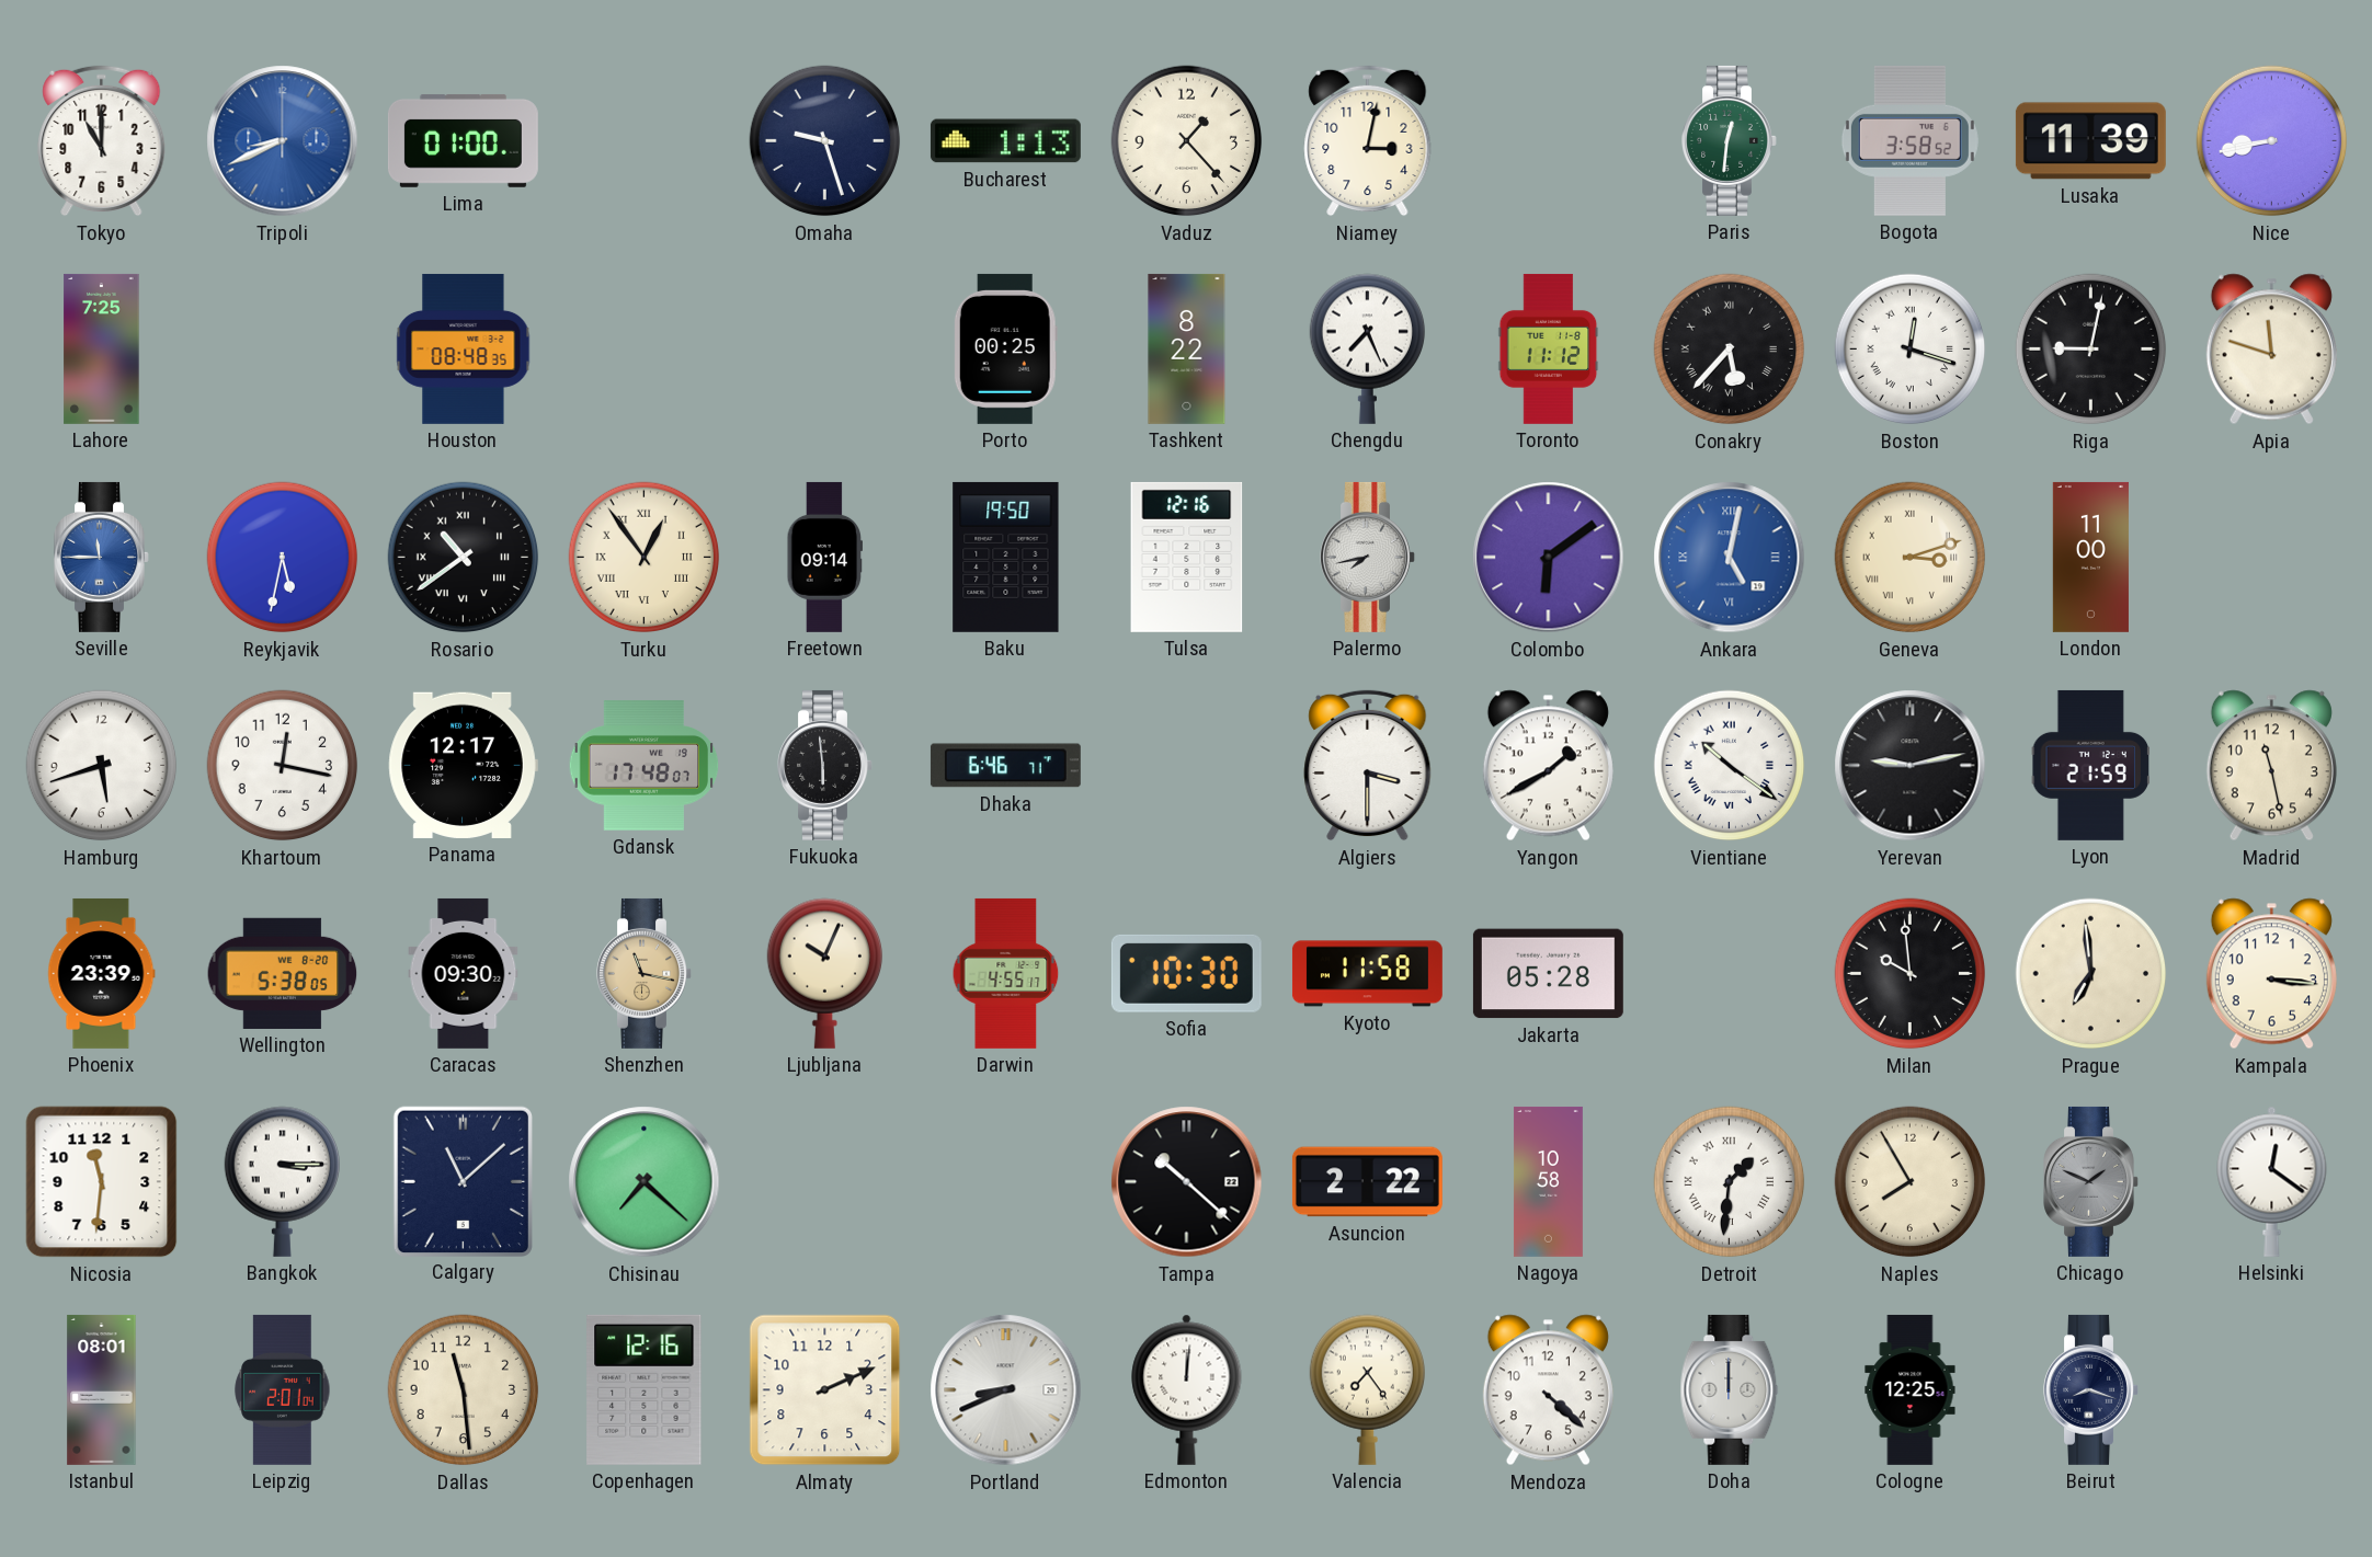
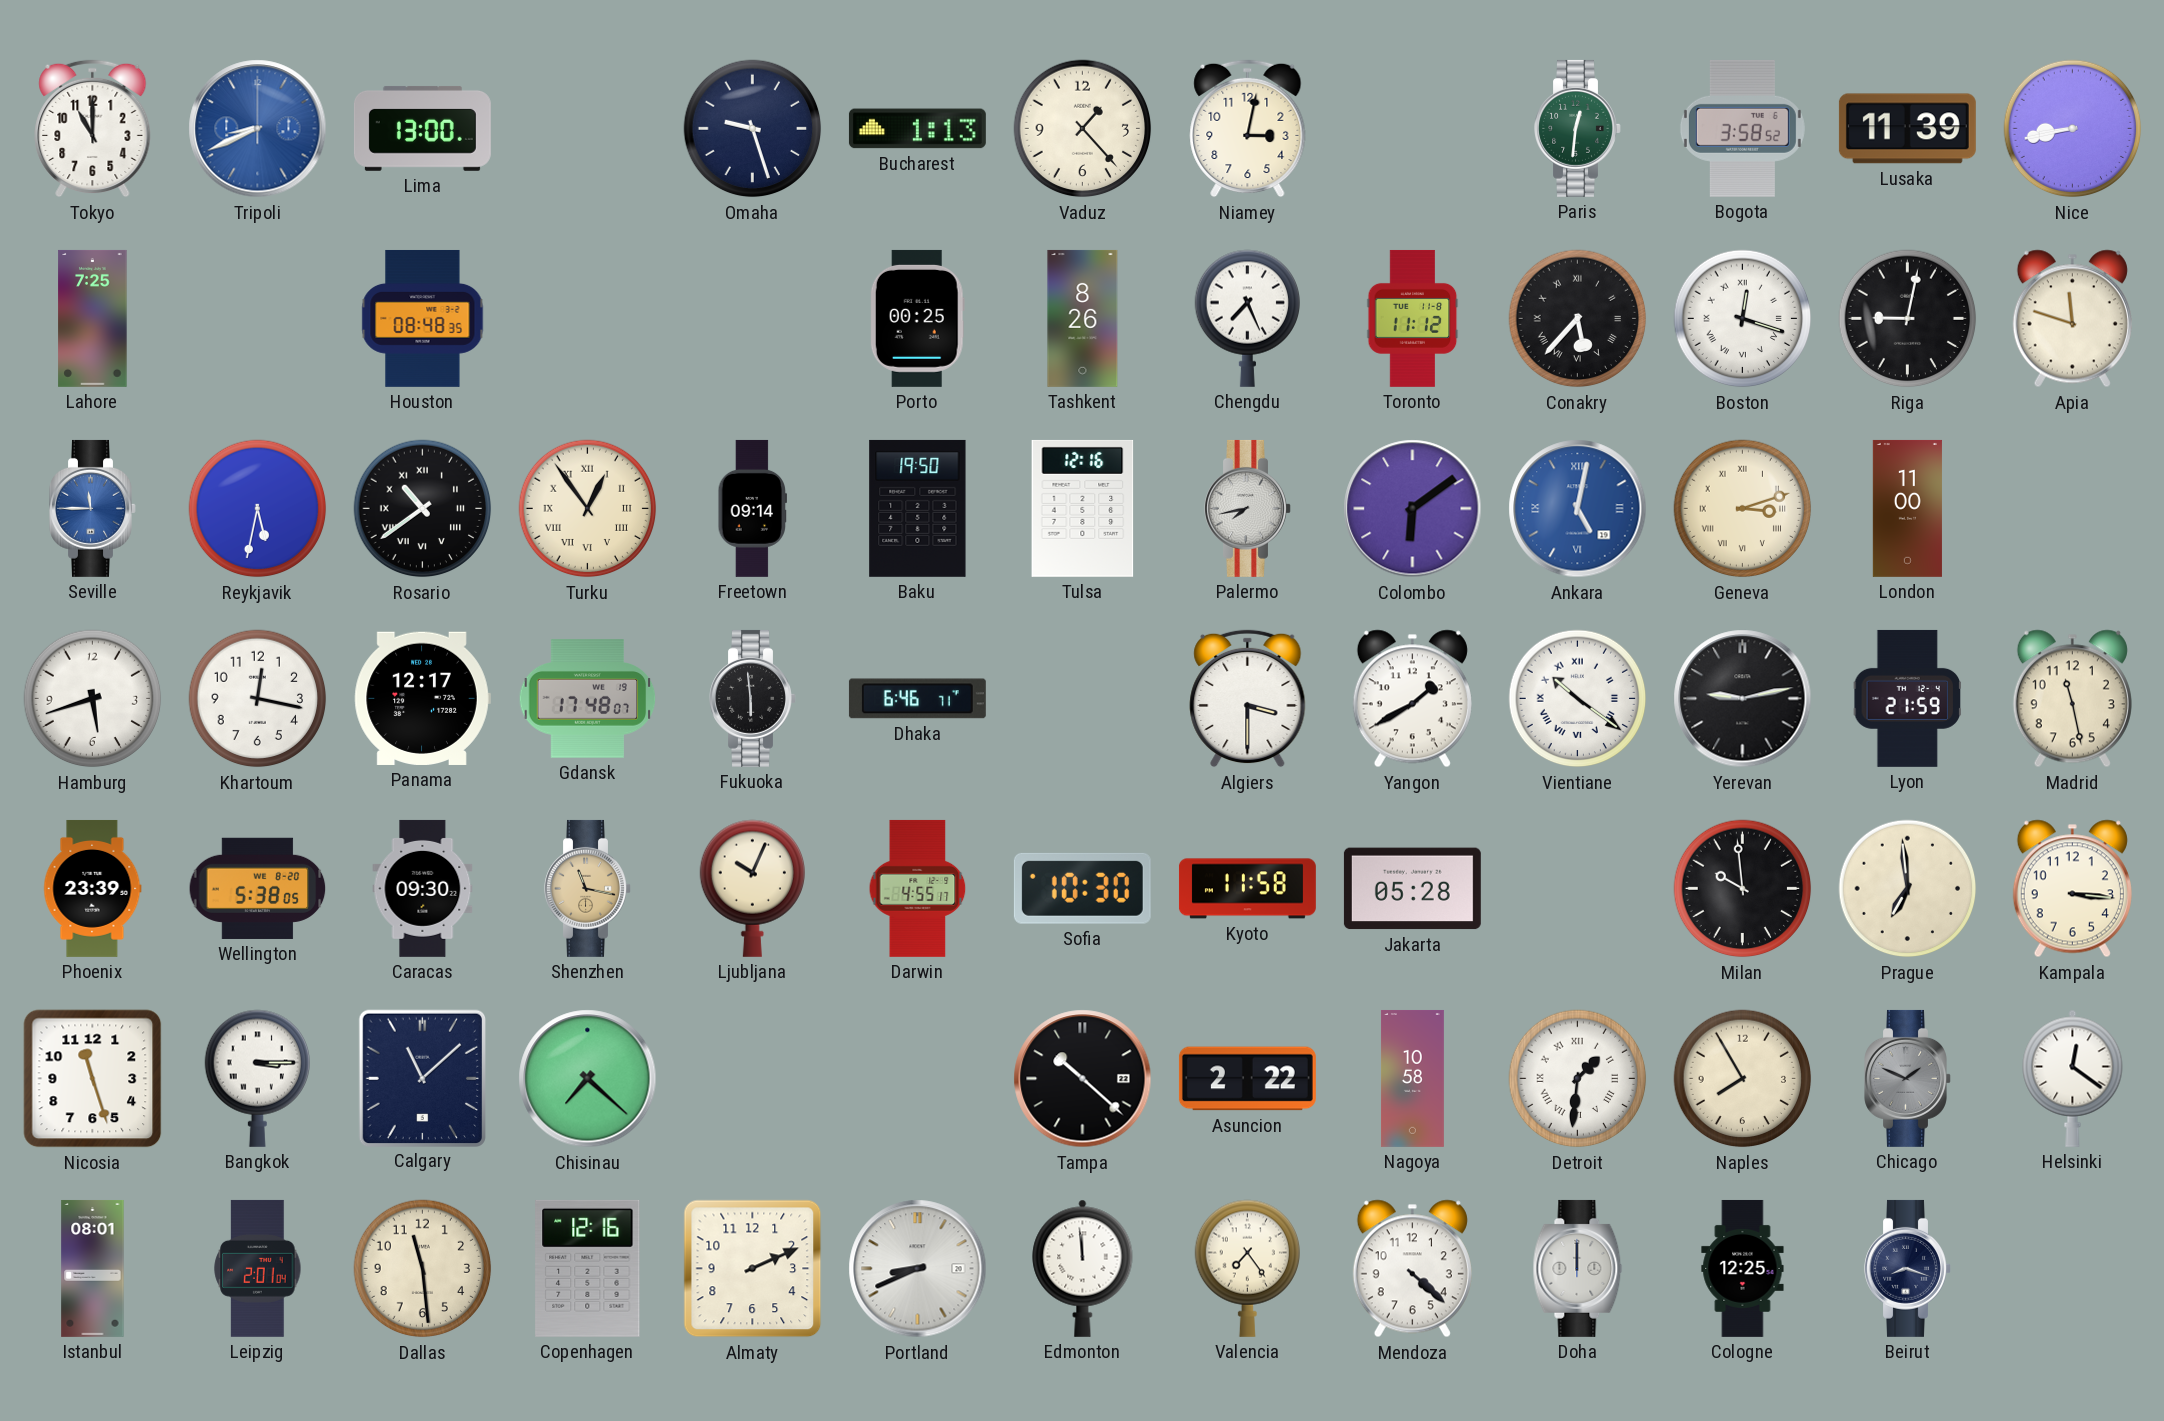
Lima: 01:00 -> 13:00
Tashkent: 8:22 -> 8:26
Nicosia: 11:31 -> 11:27
Edmonton: 12:01 -> 11:59
